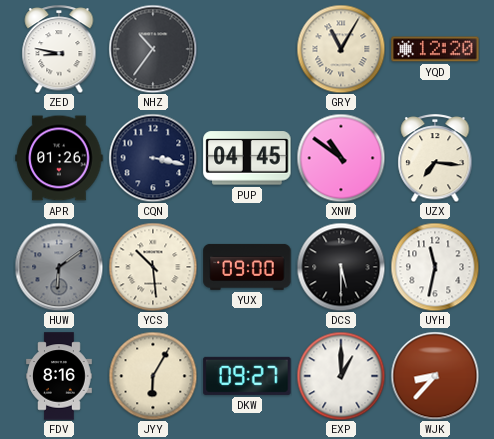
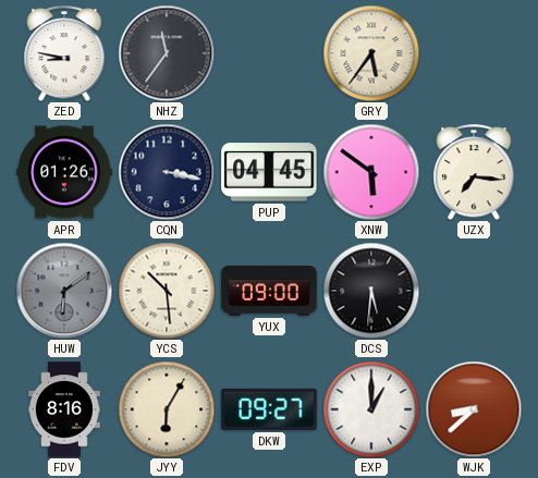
NHZ: 10:36 -> 11:36
GRY: 11:05 -> 5:36
YQD: 12:20 -> none
XNW: 10:51 -> 5:51
DCS: 5:30 -> 5:31
UYH: 11:32 -> none
WJK: 8:37 -> 8:38
